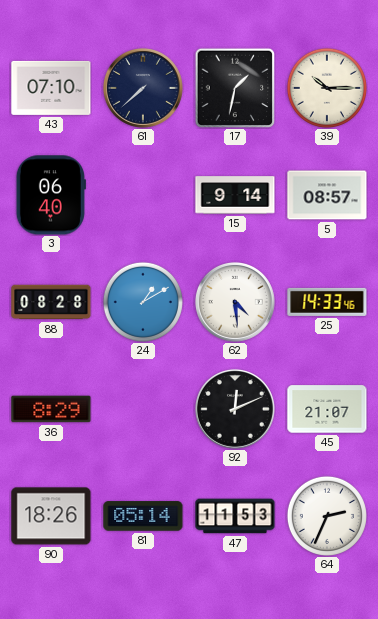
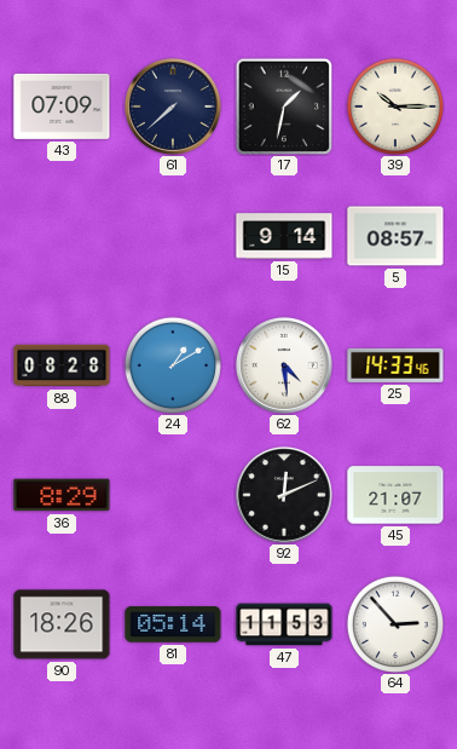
43: 07:10 -> 07:09
3: 06:40 -> none
64: 2:34 -> 2:53
